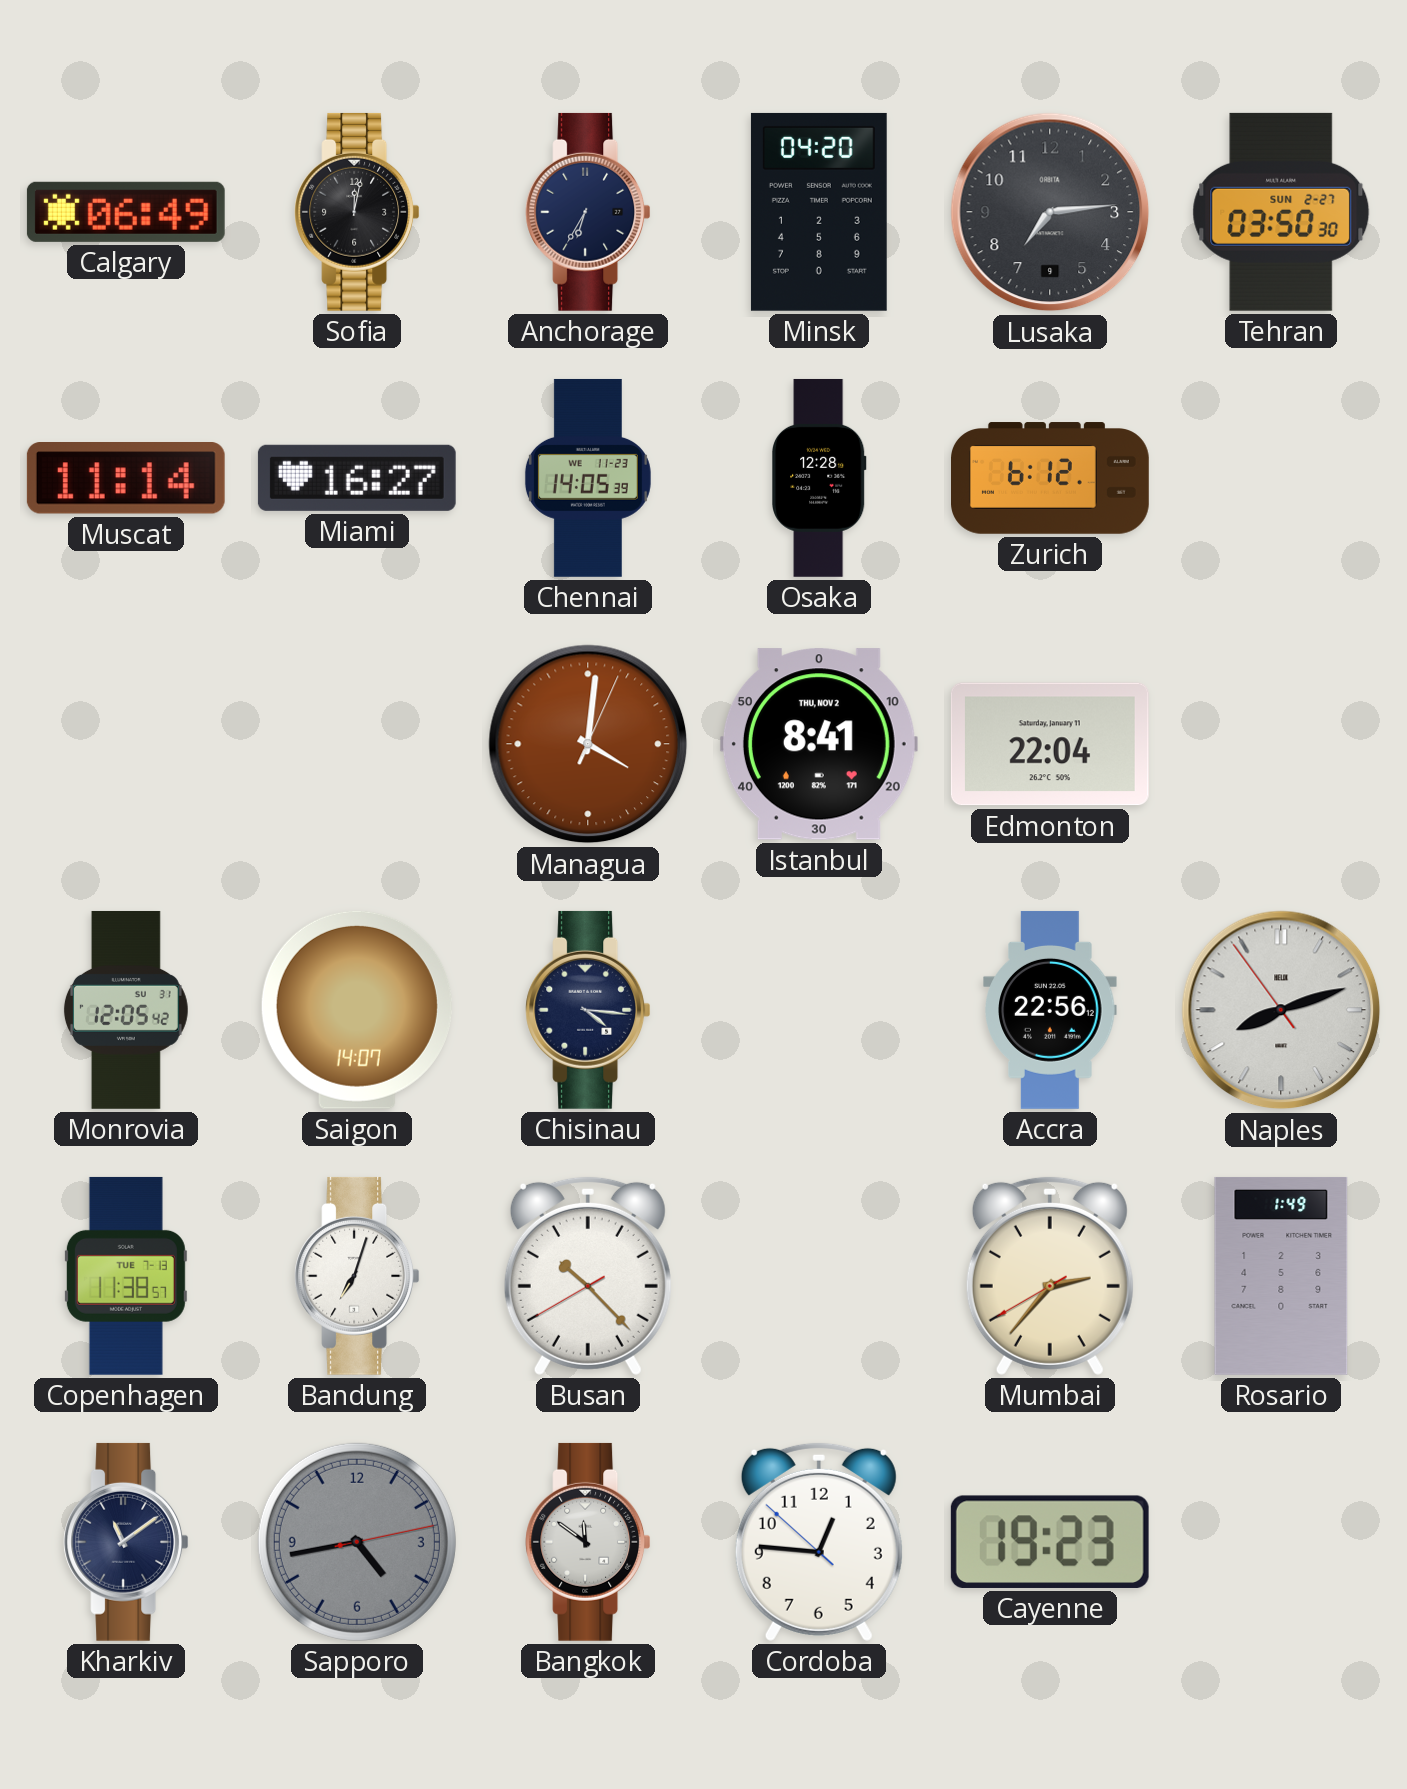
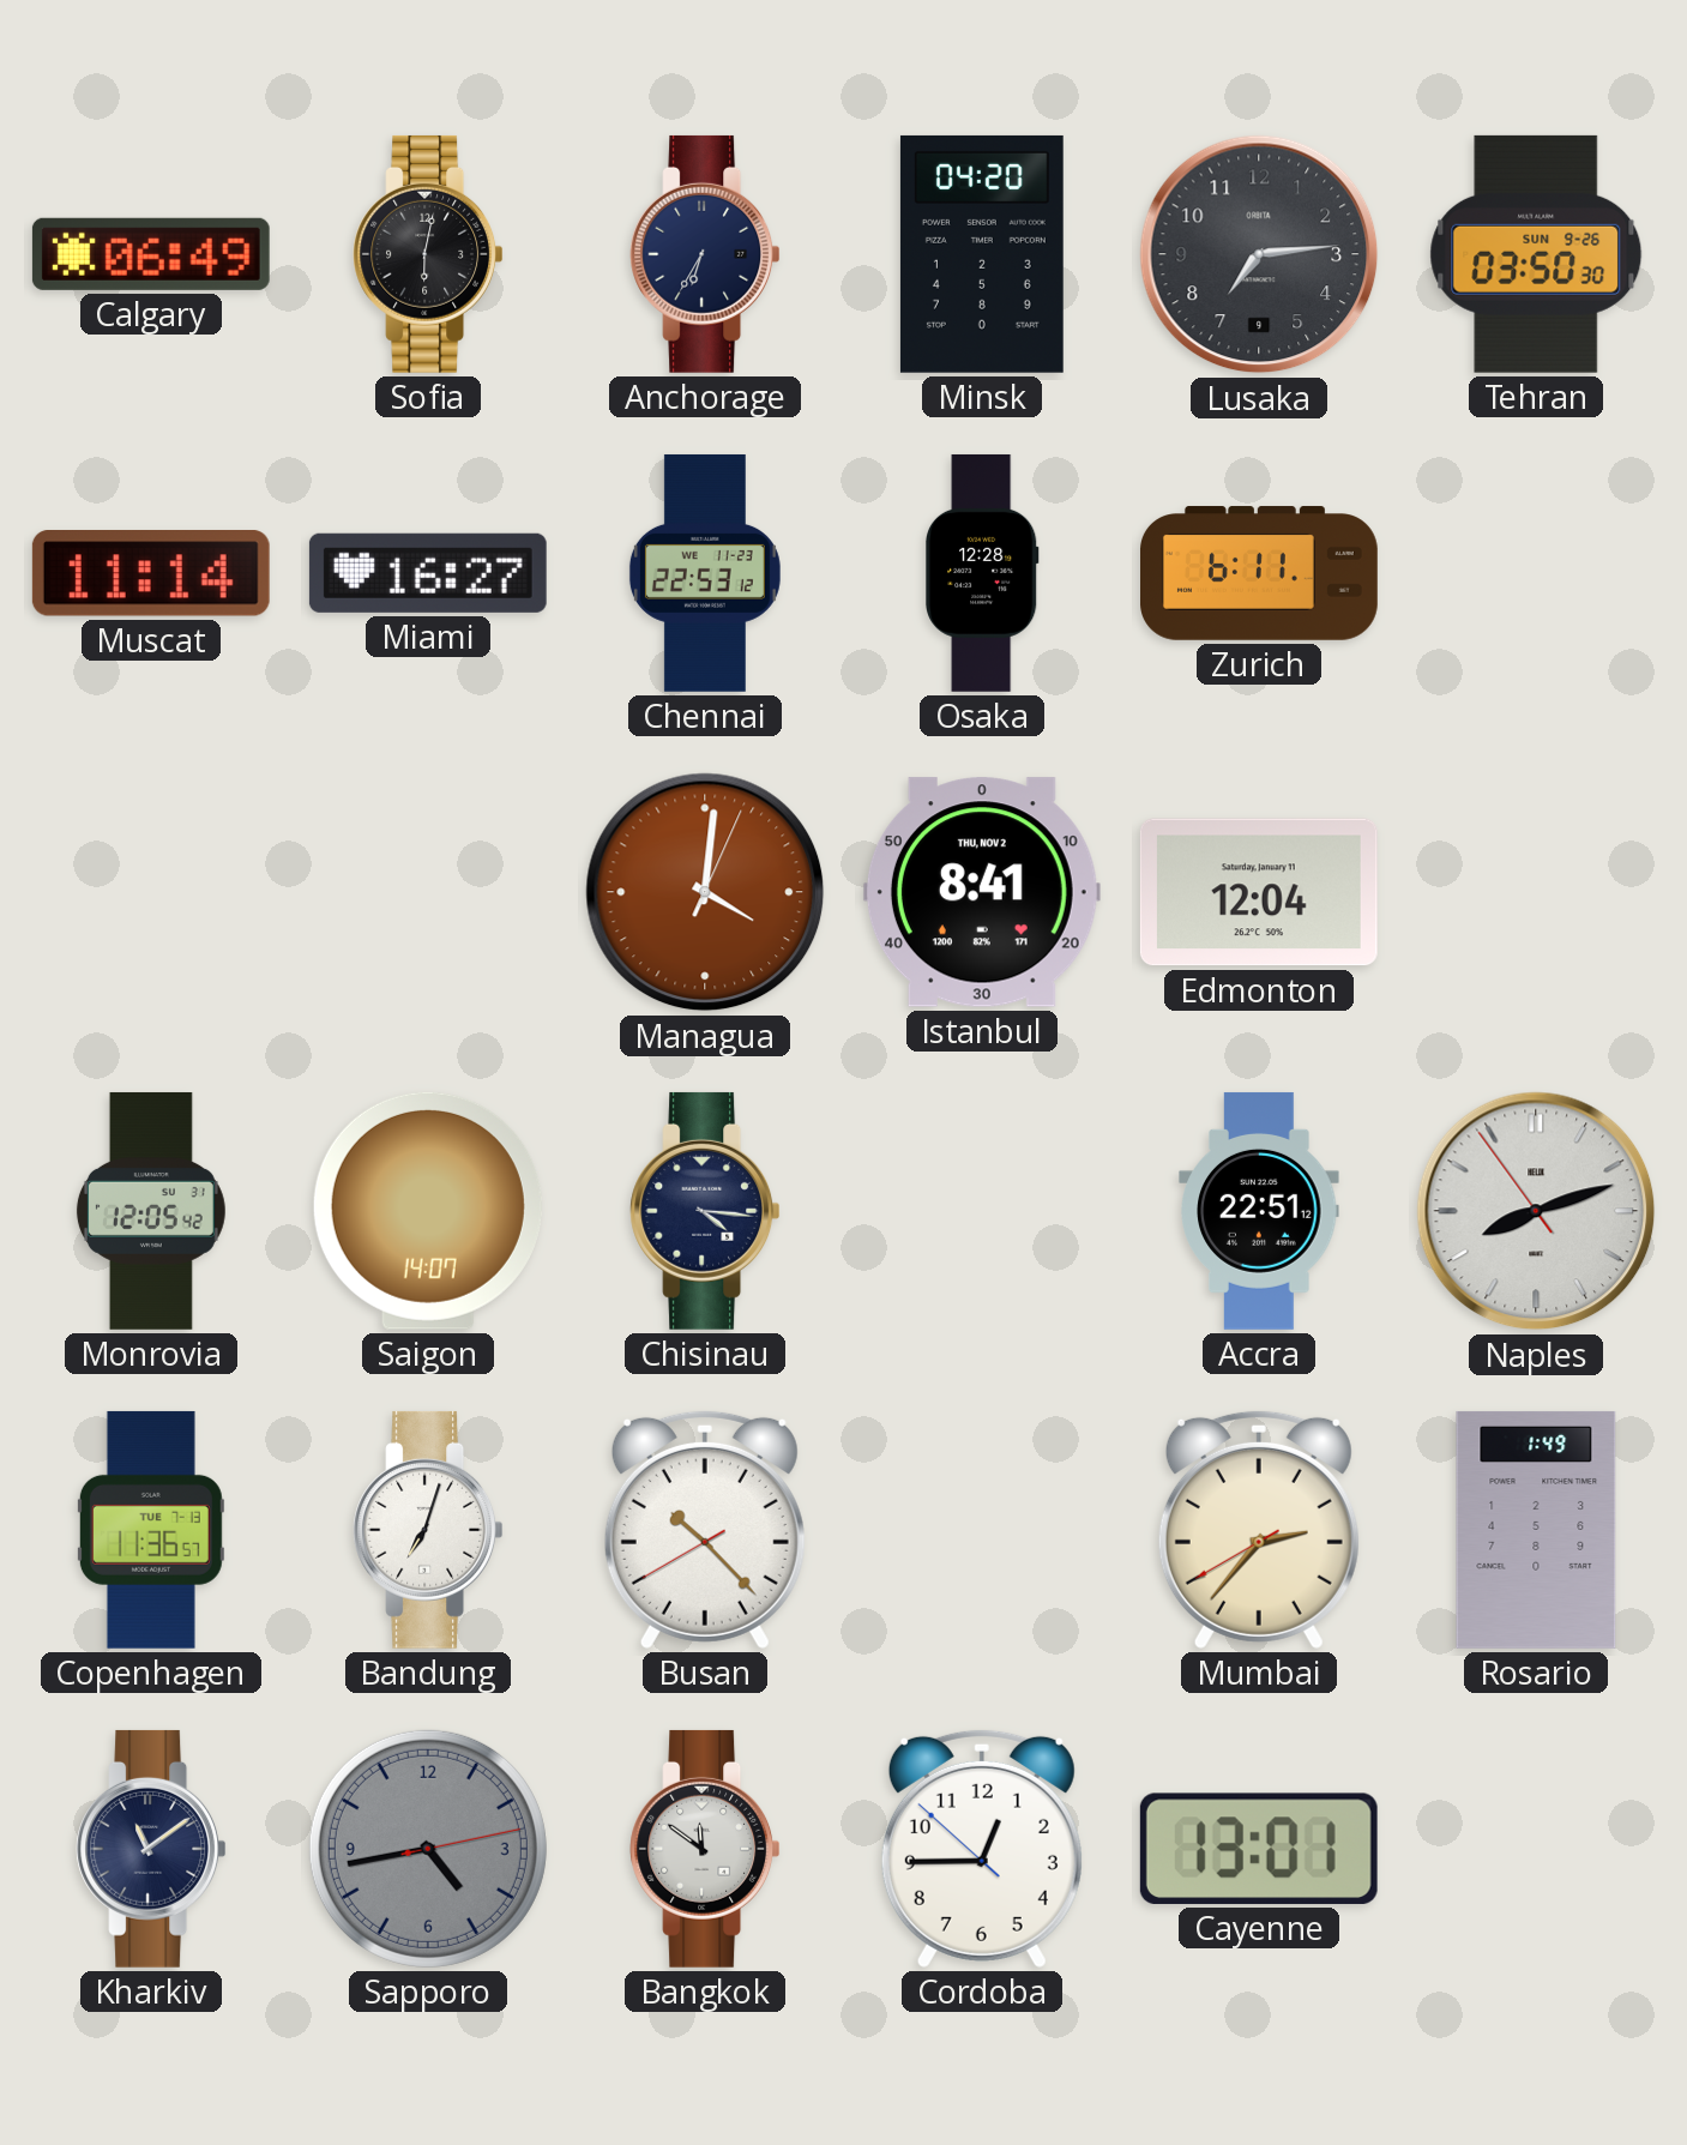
Sofia: 12:02 -> 6:02
Tehran date: SUN 2-27 -> SUN 9-26
Chennai: 14:05 -> 22:53
Zurich: 6:12 -> 6:11
Edmonton: 22:04 -> 12:04
Accra: 22:56 -> 22:51
Copenhagen: 11:38 -> 11:36
Cordoba: 12:45 -> 12:44
Cayenne: 19:23 -> 13:01
